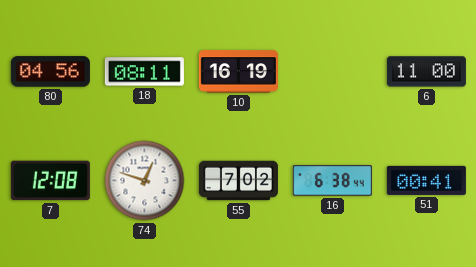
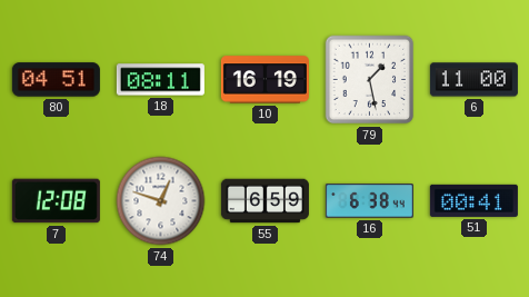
80: 04:56 -> 04:51
79: none -> 1:28
55: 7:02 -> 6:59
